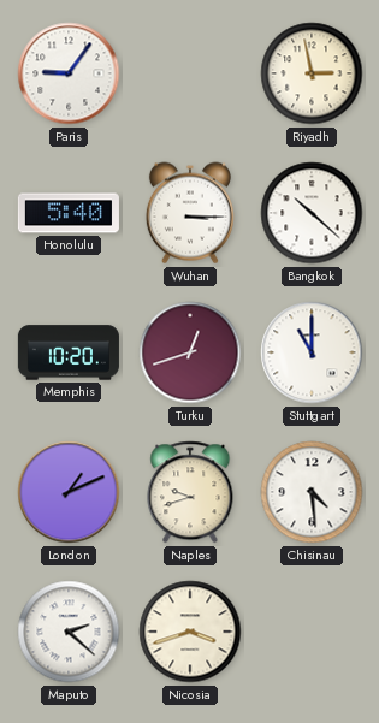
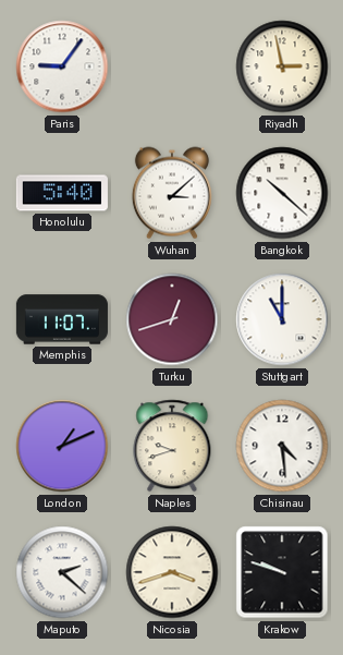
Wuhan: 3:15 -> 3:08
Memphis: 10:20 -> 11:07
Krakow: none -> 9:48
